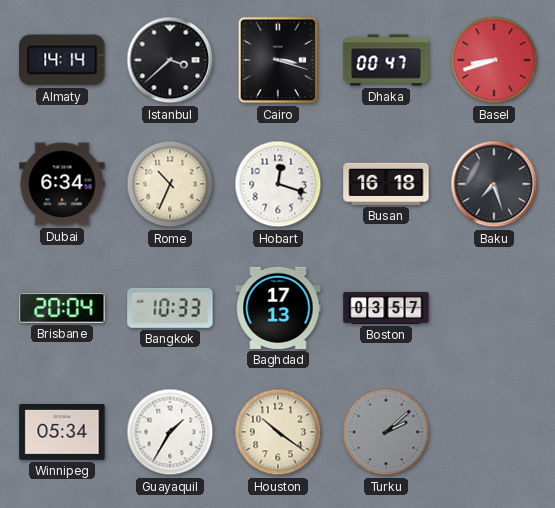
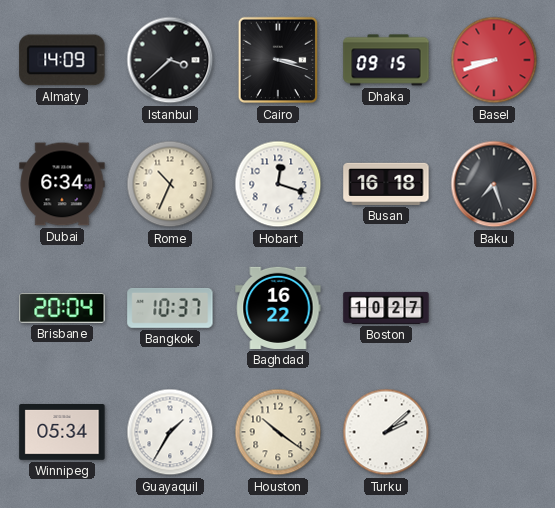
Almaty: 14:14 -> 14:09
Dhaka: 00:47 -> 09:15
Bangkok: 10:33 -> 10:37
Baghdad: 17:13 -> 16:22
Boston: 03:57 -> 10:27
Turku dial: grey -> white
